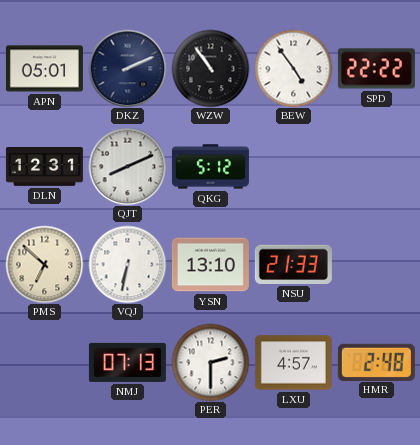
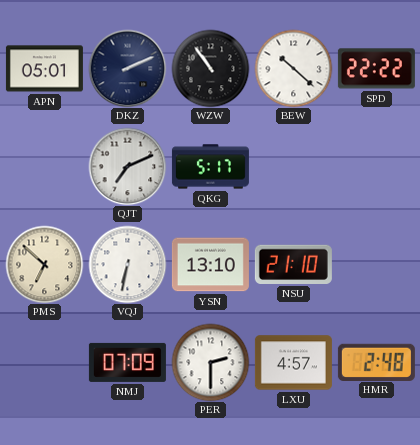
BEW: 4:54 -> 10:22
DLN: 12:31 -> none
QJT: 8:11 -> 7:11
QKG: 5:12 -> 5:17
NSU: 21:33 -> 21:10
NMJ: 07:13 -> 07:09
